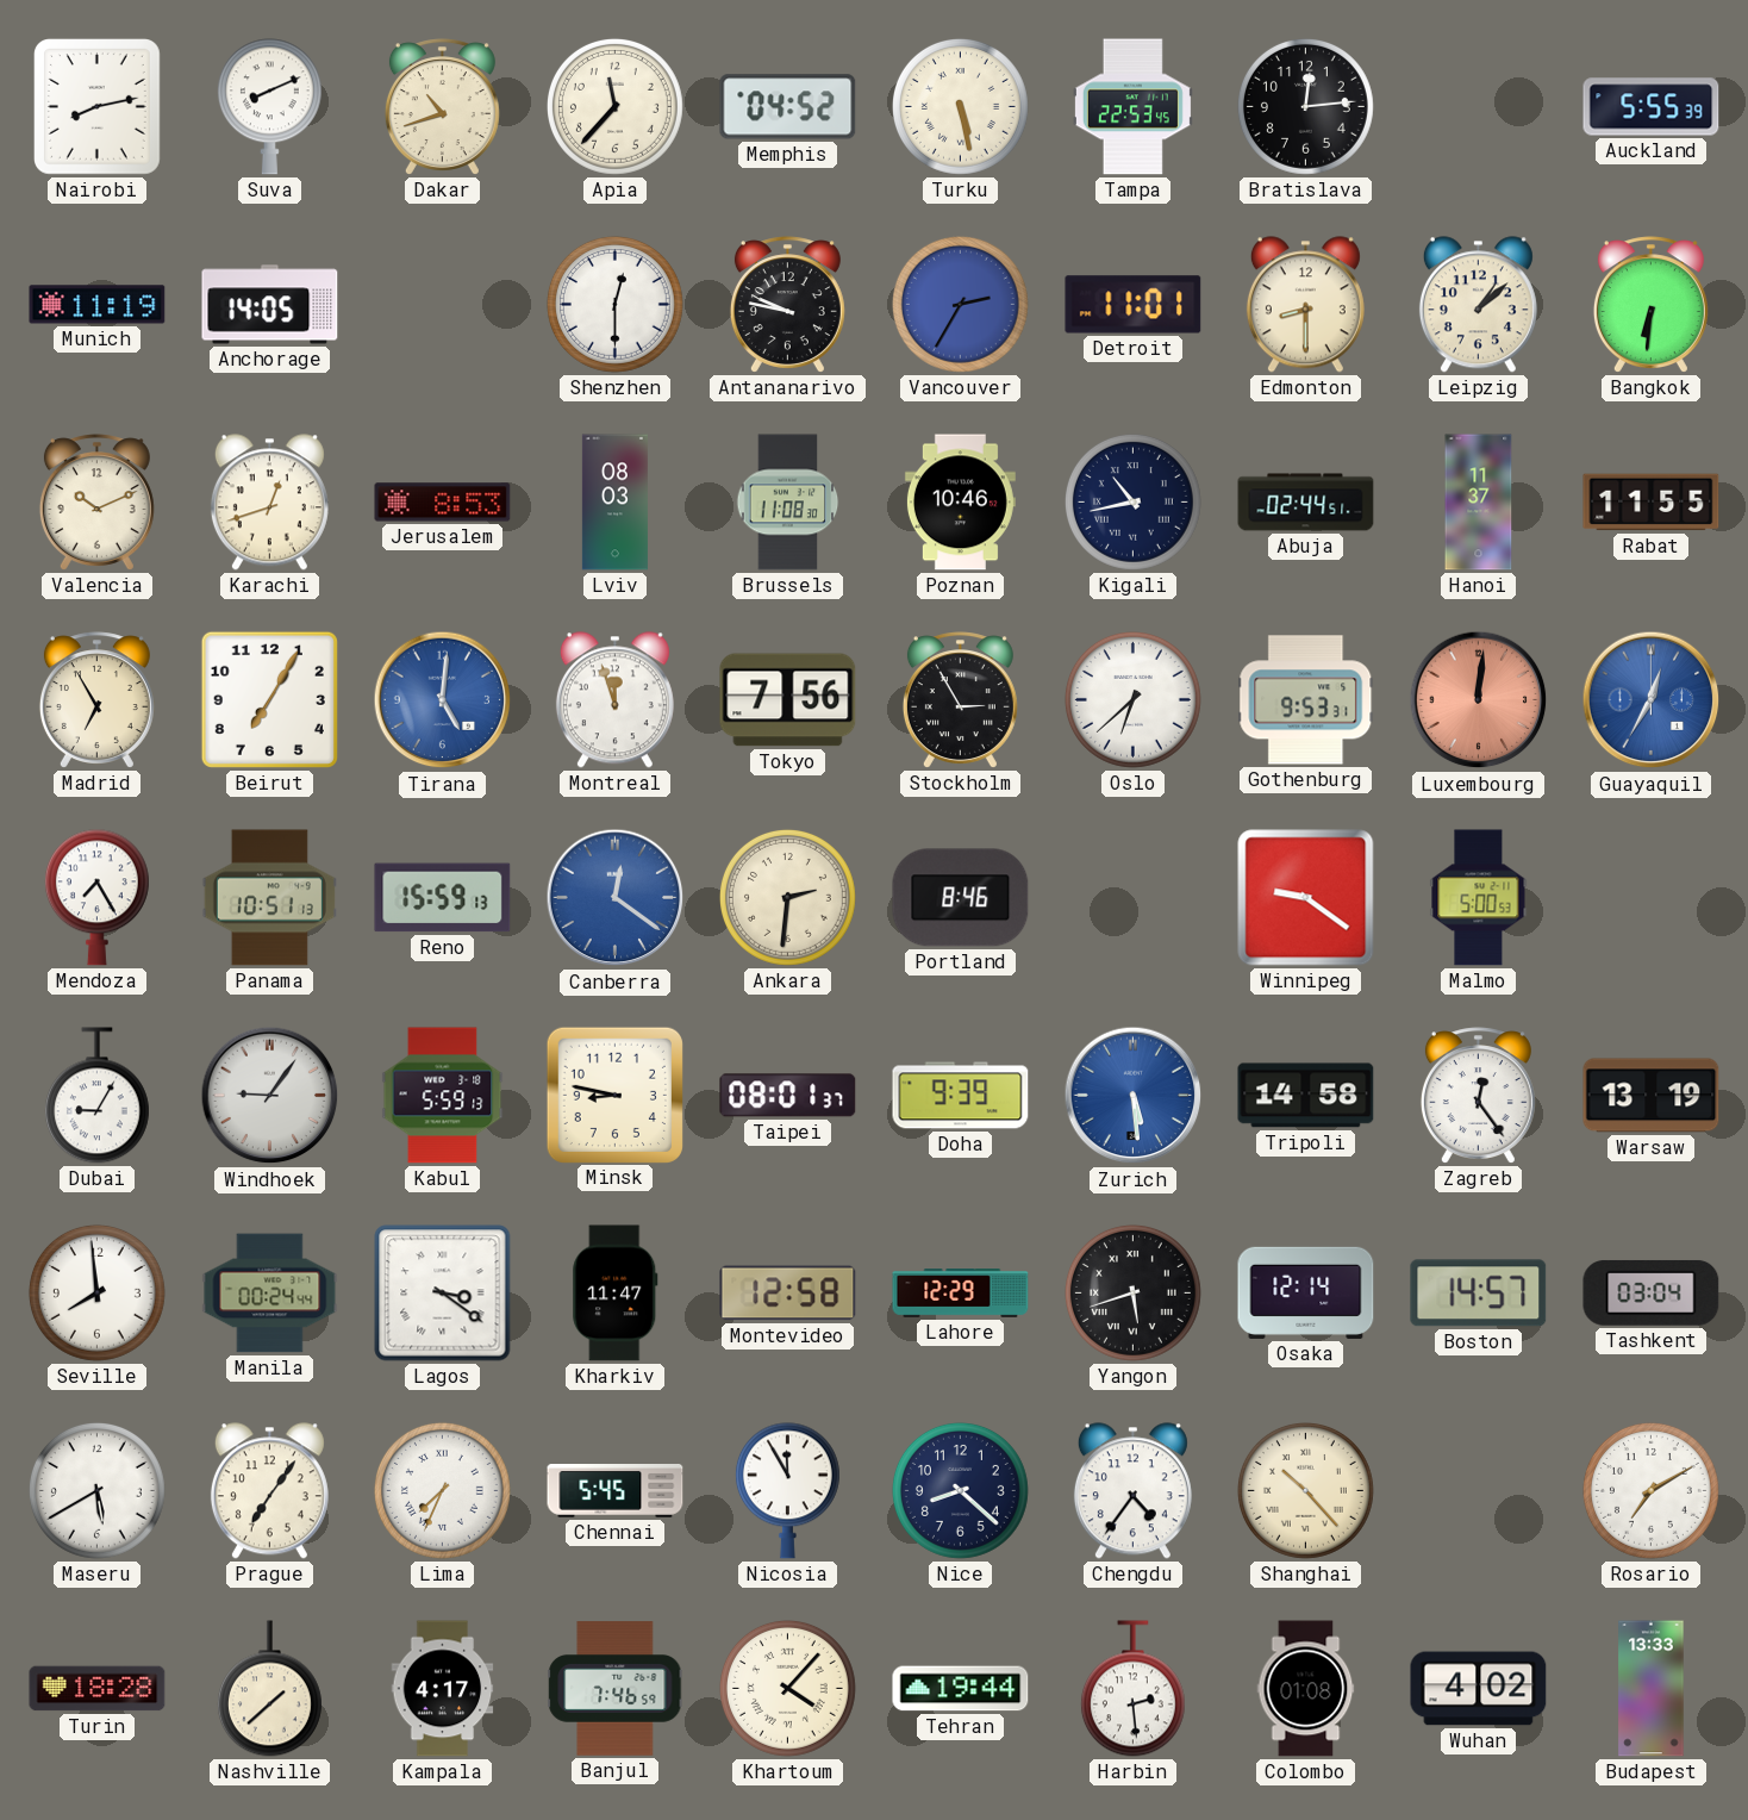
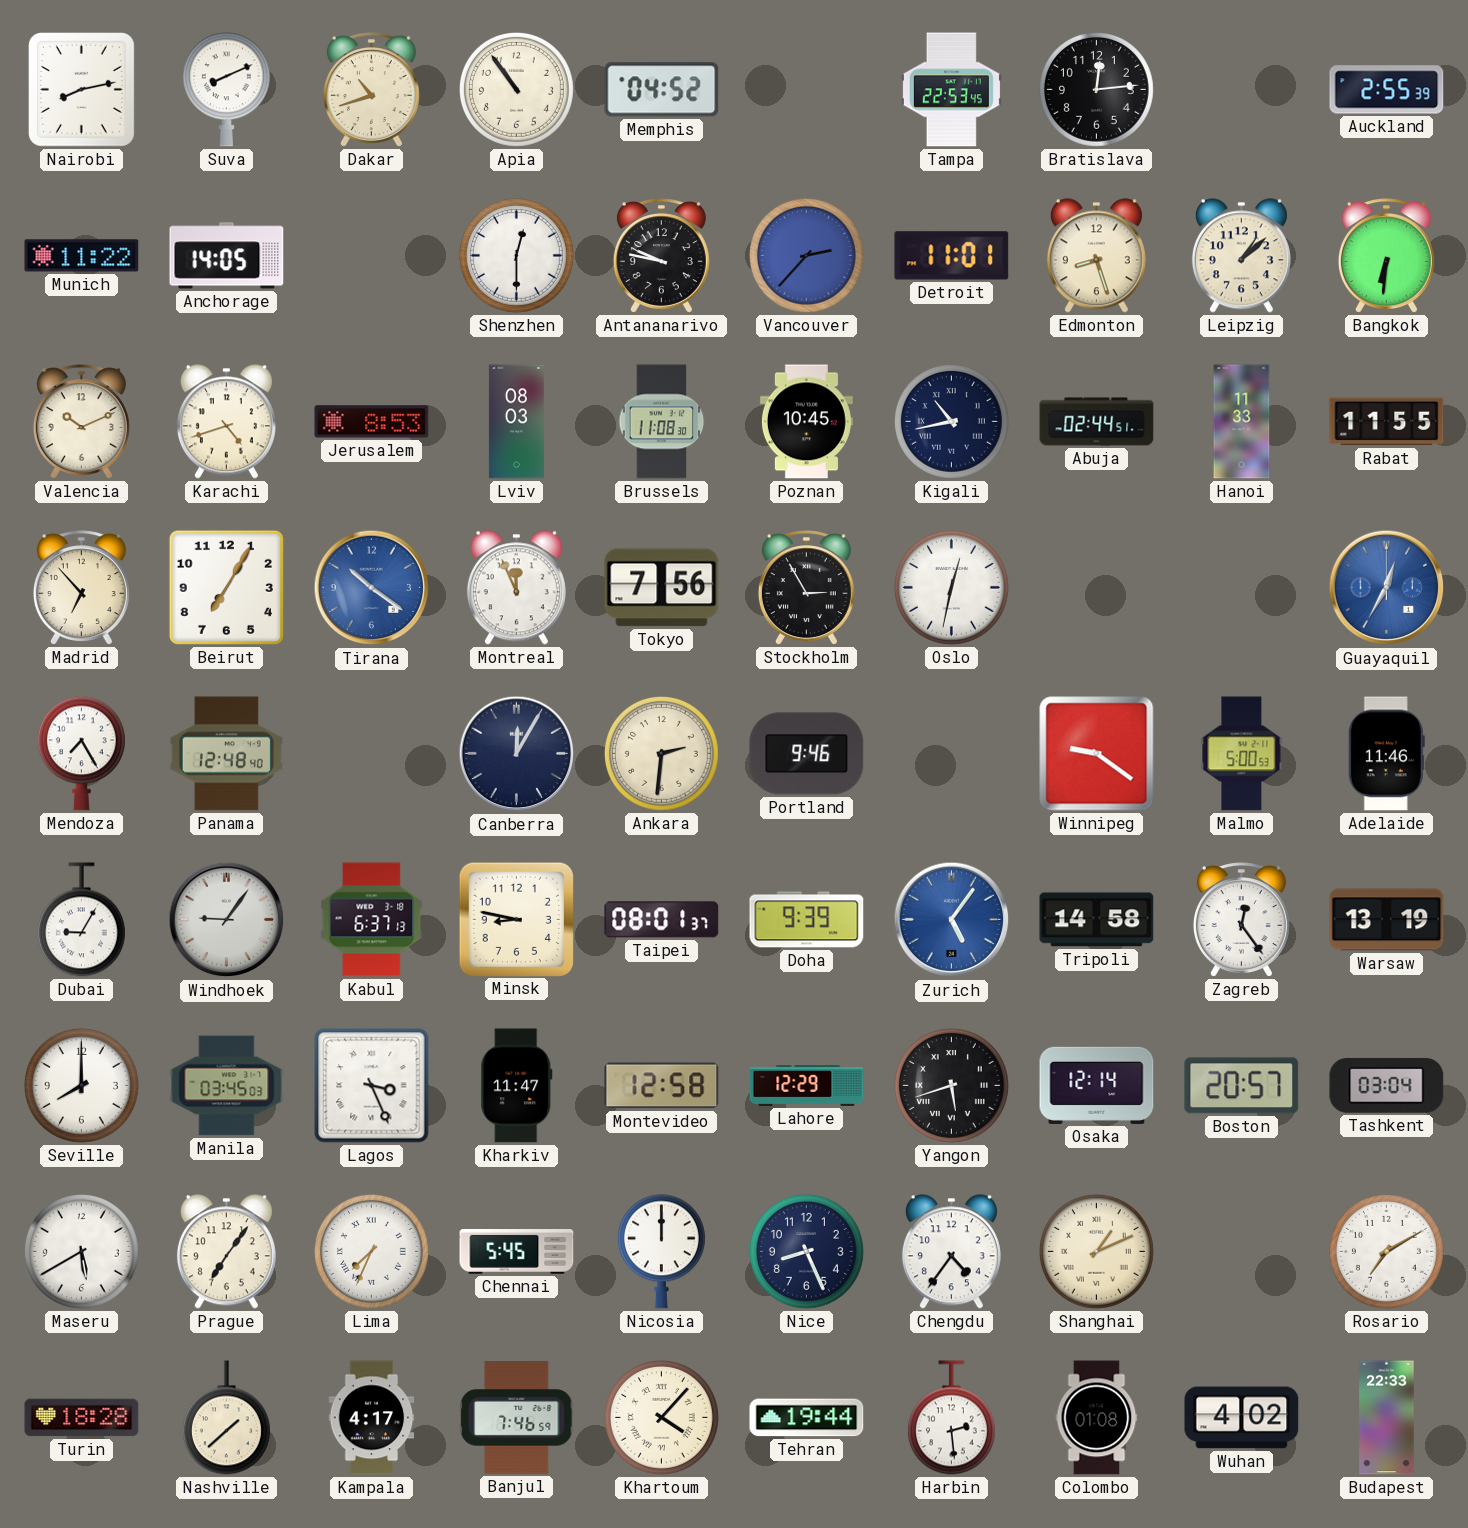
Apia: 11:37 -> 10:54
Turku: 5:28 -> none
Auckland: 5:55 -> 2:55
Munich: 11:19 -> 11:22
Vancouver: 2:35 -> 2:37
Edmonton: 8:30 -> 8:27
Karachi: 12:42 -> 4:42
Poznan: 10:46 -> 10:45
Hanoi: 11:37 -> 11:33
Madrid: 6:55 -> 6:53
Tirana: 5:01 -> 10:21
Montreal: 11:57 -> 11:56
Oslo: 6:38 -> 12:32
Gothenburg: 9:53 -> none
Luxembourg: 12:01 -> none
Panama: 10:51 -> 12:48
Reno: 15:59 -> none
Canberra: 12:21 -> 12:05
Canberra dial: blue -> navy
Portland: 8:46 -> 9:46
Adelaide: none -> 11:46
Kabul: 5:59 -> 6:37
Zurich: 5:29 -> 5:06
Seville: 7:59 -> 8:00
Manila: 00:24 -> 03:45
Lagos: 3:21 -> 3:26
Boston: 14:57 -> 20:57
Nicosia: 11:55 -> 12:00
Nice: 8:22 -> 8:26
Shanghai: 10:23 -> 1:11
Budapest: 13:33 -> 22:33
